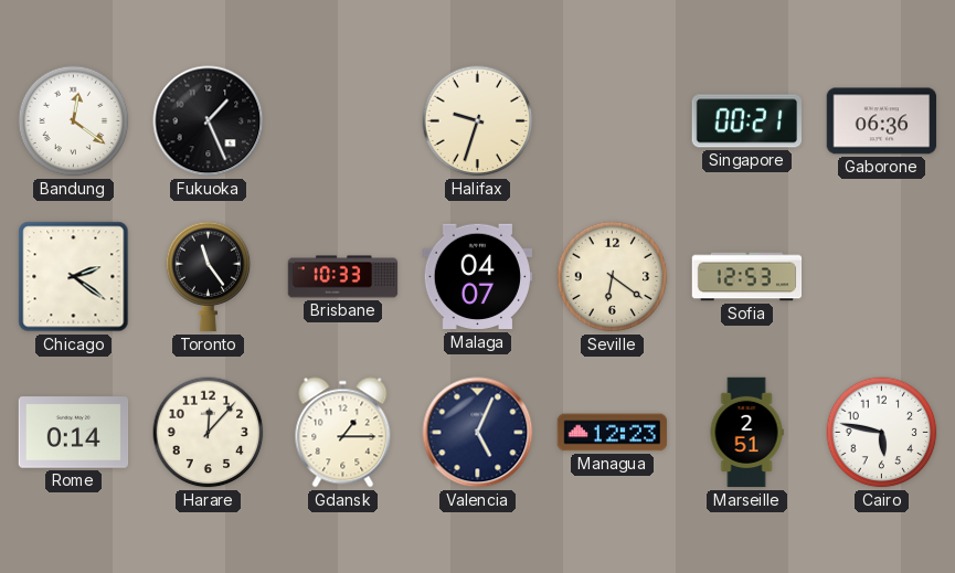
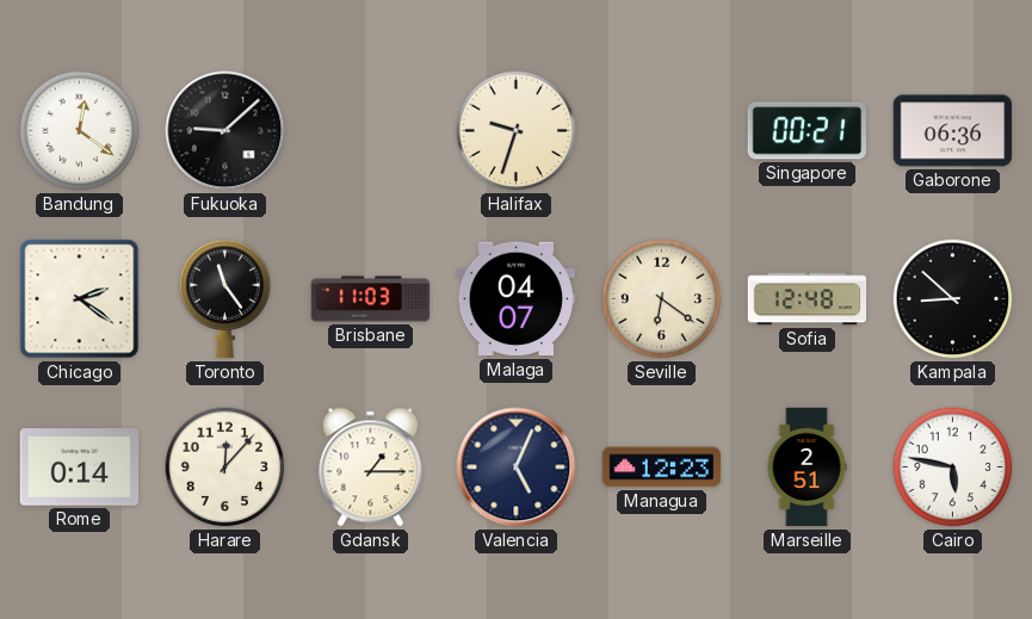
Fukuoka: 1:26 -> 9:08
Brisbane: 10:33 -> 11:03
Sofia: 12:53 -> 12:48
Kampala: none -> 8:52
